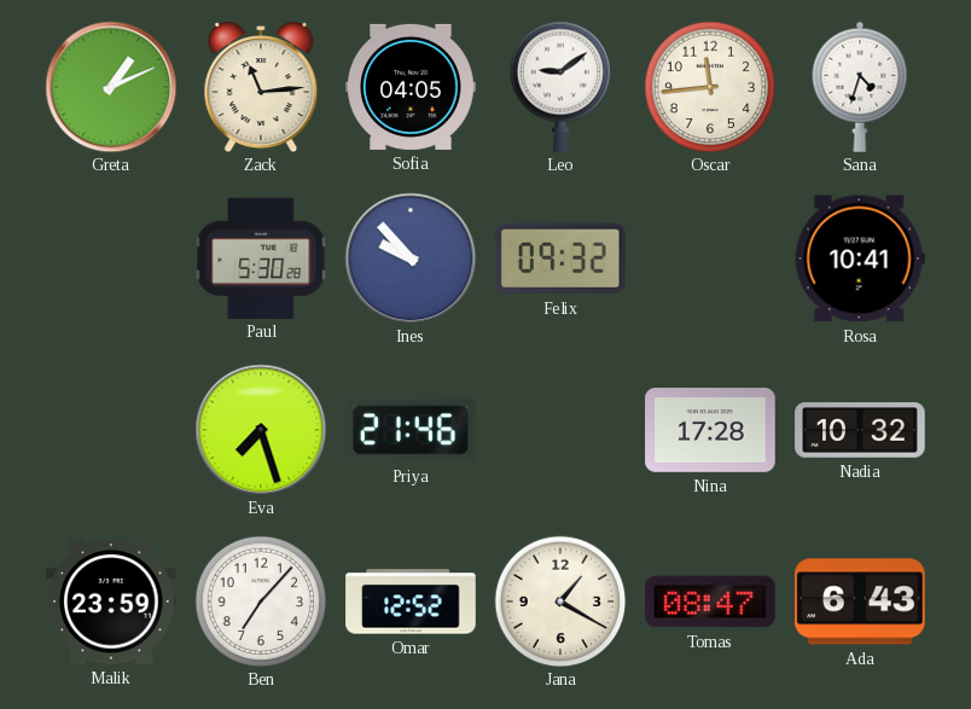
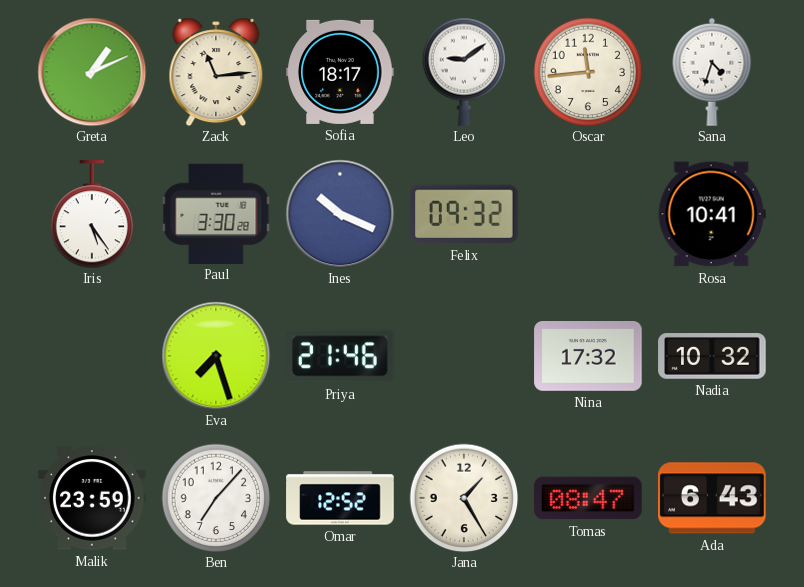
Sofia: 04:05 -> 18:17
Iris: none -> 5:24
Paul: 5:30 -> 3:30
Ines: 9:53 -> 10:19
Nina: 17:28 -> 17:32
Jana: 1:20 -> 1:25
